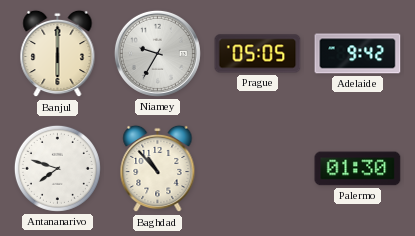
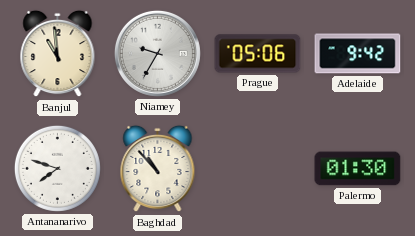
Banjul: 6:00 -> 10:59
Prague: 05:05 -> 05:06
